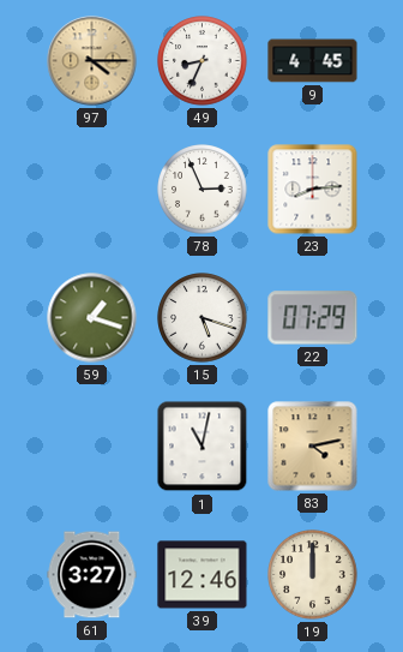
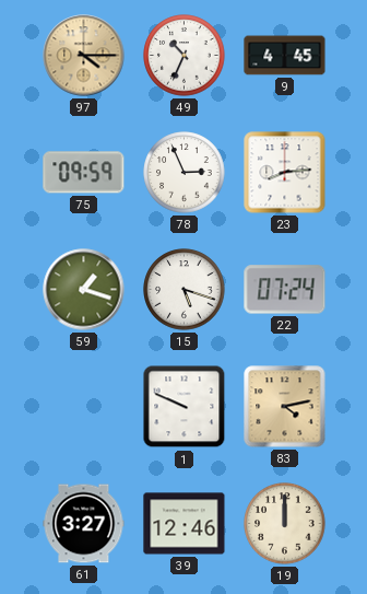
49: 8:34 -> 10:34
75: none -> 09:59
22: 07:29 -> 07:24
1: 11:02 -> 9:49
